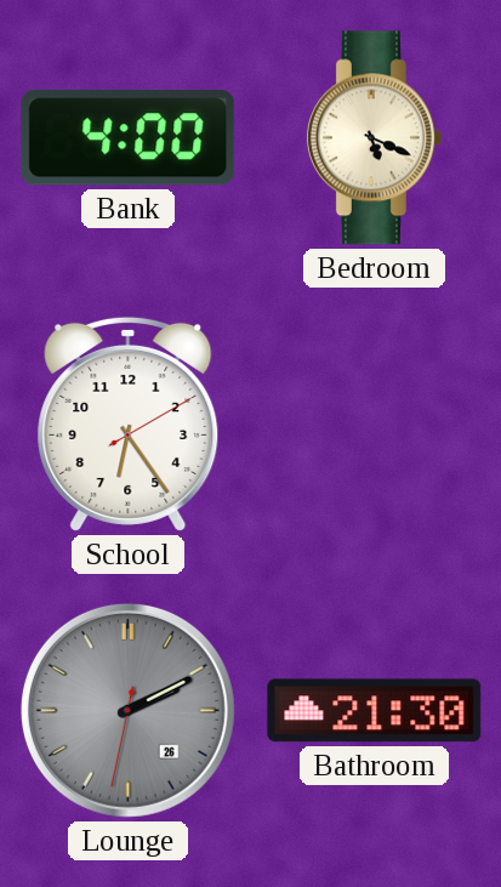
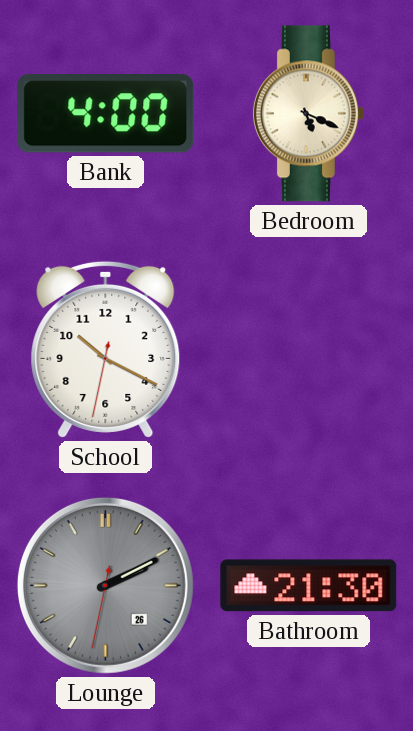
School: 6:24 -> 10:19
